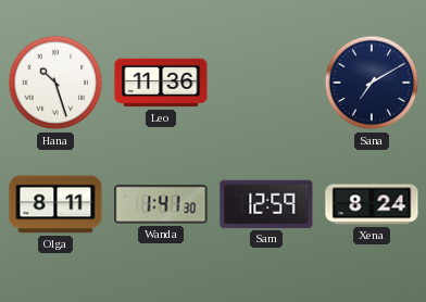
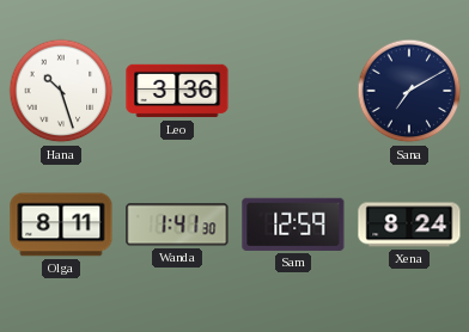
Leo: 11:36 -> 3:36
